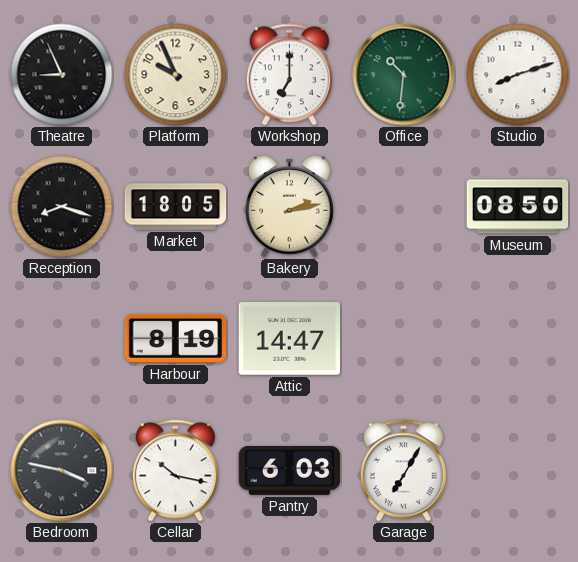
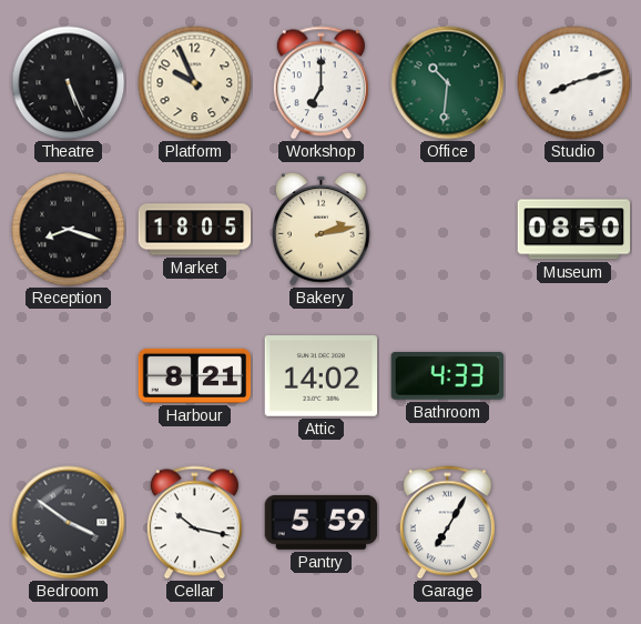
Theatre: 8:56 -> 5:26
Harbour: 8:19 -> 8:21
Attic: 14:47 -> 14:02
Bathroom: none -> 4:33
Bedroom: 3:47 -> 3:51
Pantry: 6:03 -> 5:59
